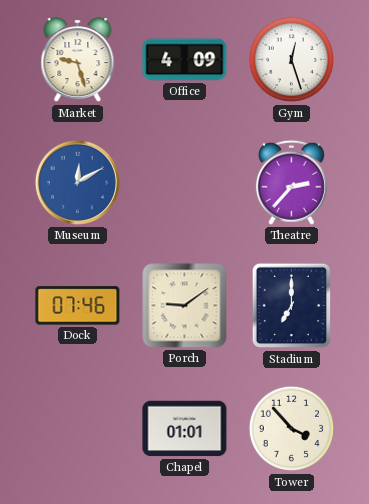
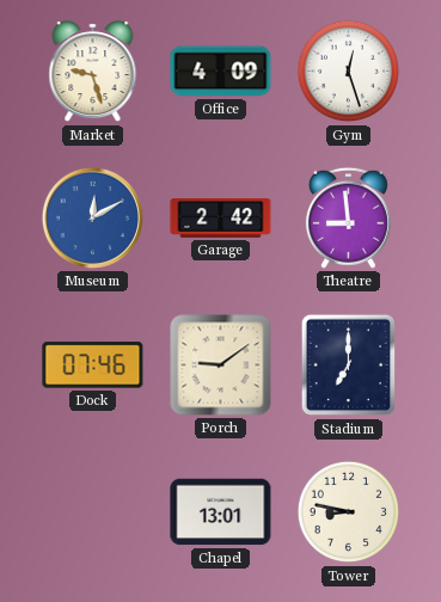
Garage: none -> 2:42
Theatre: 2:37 -> 8:59
Chapel: 01:01 -> 13:01
Tower: 3:53 -> 8:47
